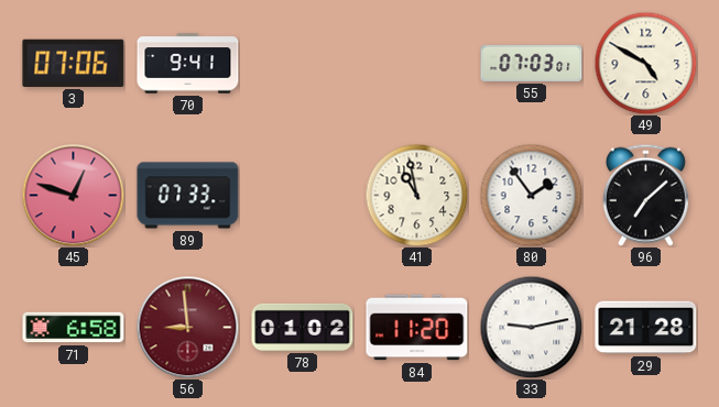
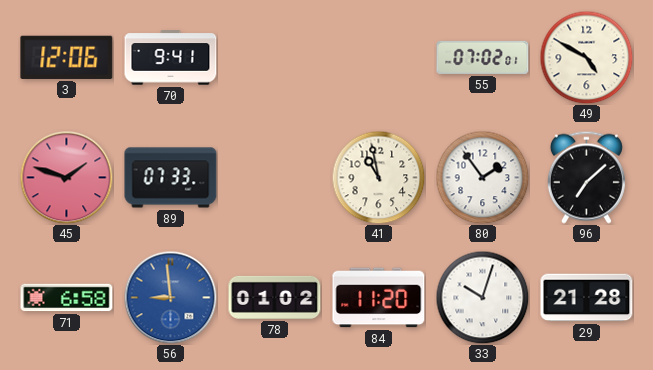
3: 07:06 -> 12:06
55: 07:03 -> 07:02
45: 12:48 -> 1:48
56 dial: burgundy -> blue
33: 9:13 -> 10:03
